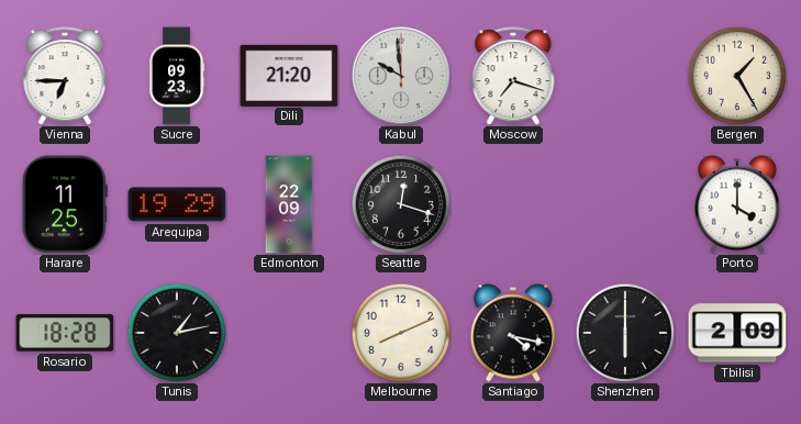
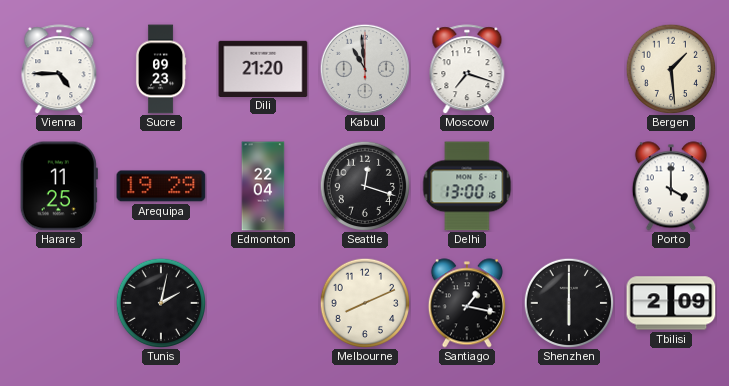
Vienna: 6:45 -> 4:45
Kabul: 9:59 -> 10:59
Bergen: 1:25 -> 1:29
Edmonton: 22:09 -> 22:04
Delhi: none -> 13:00
Rosario: 18:28 -> none
Tunis: 1:13 -> 2:02
Santiago: 4:17 -> 1:17
